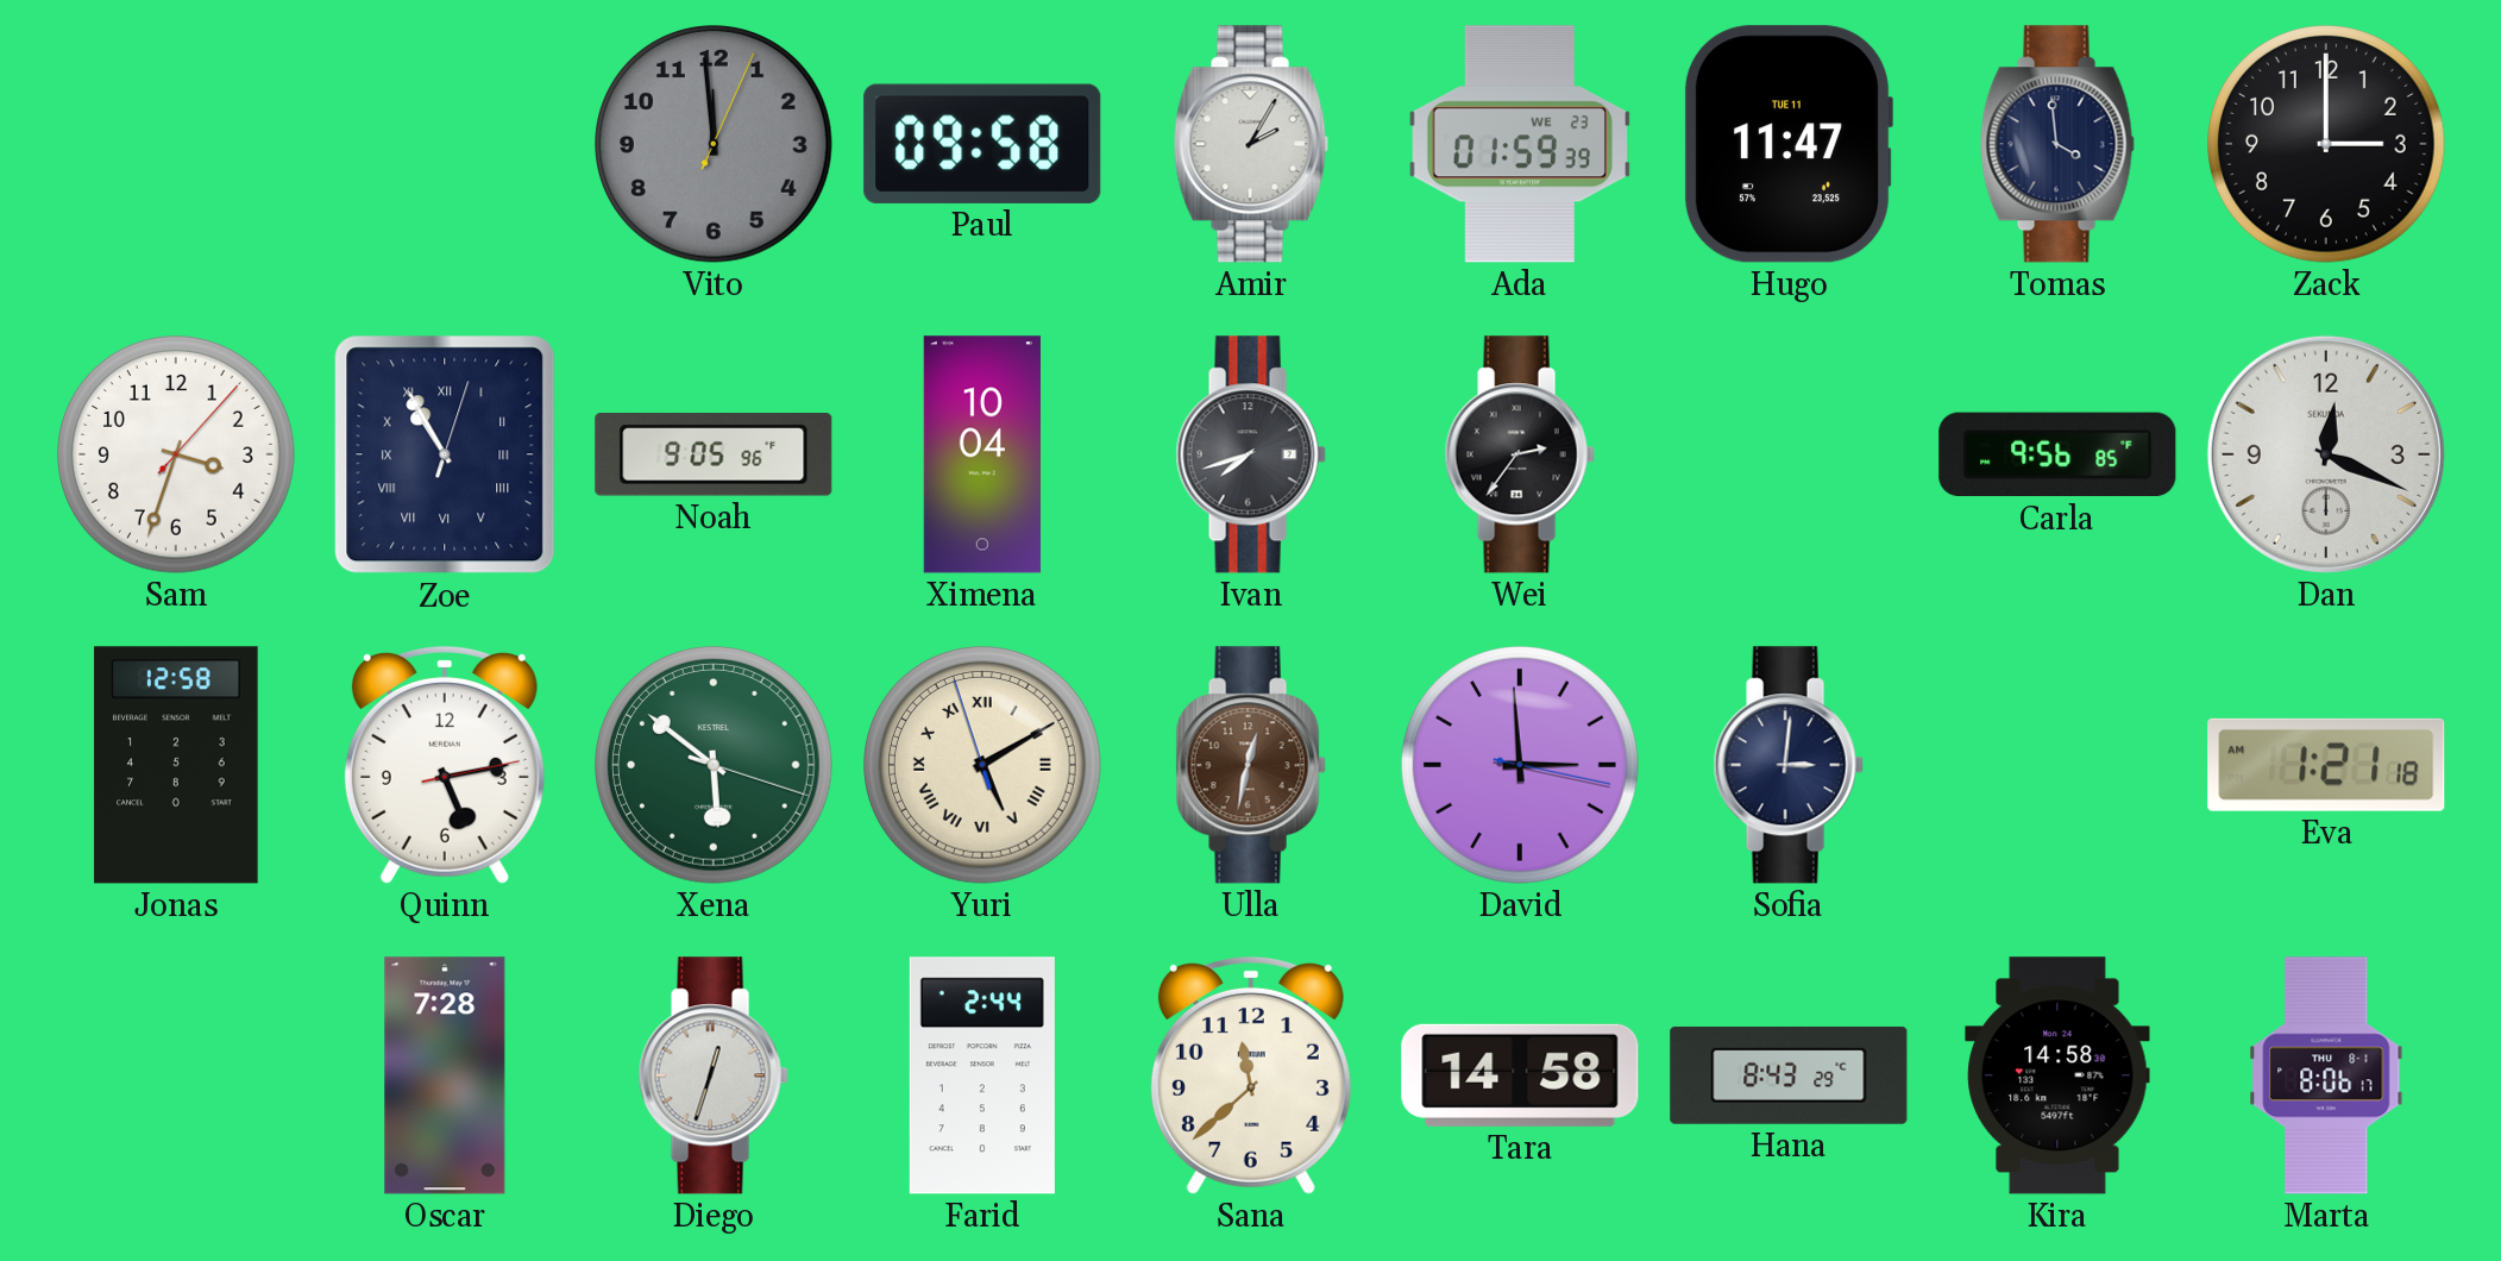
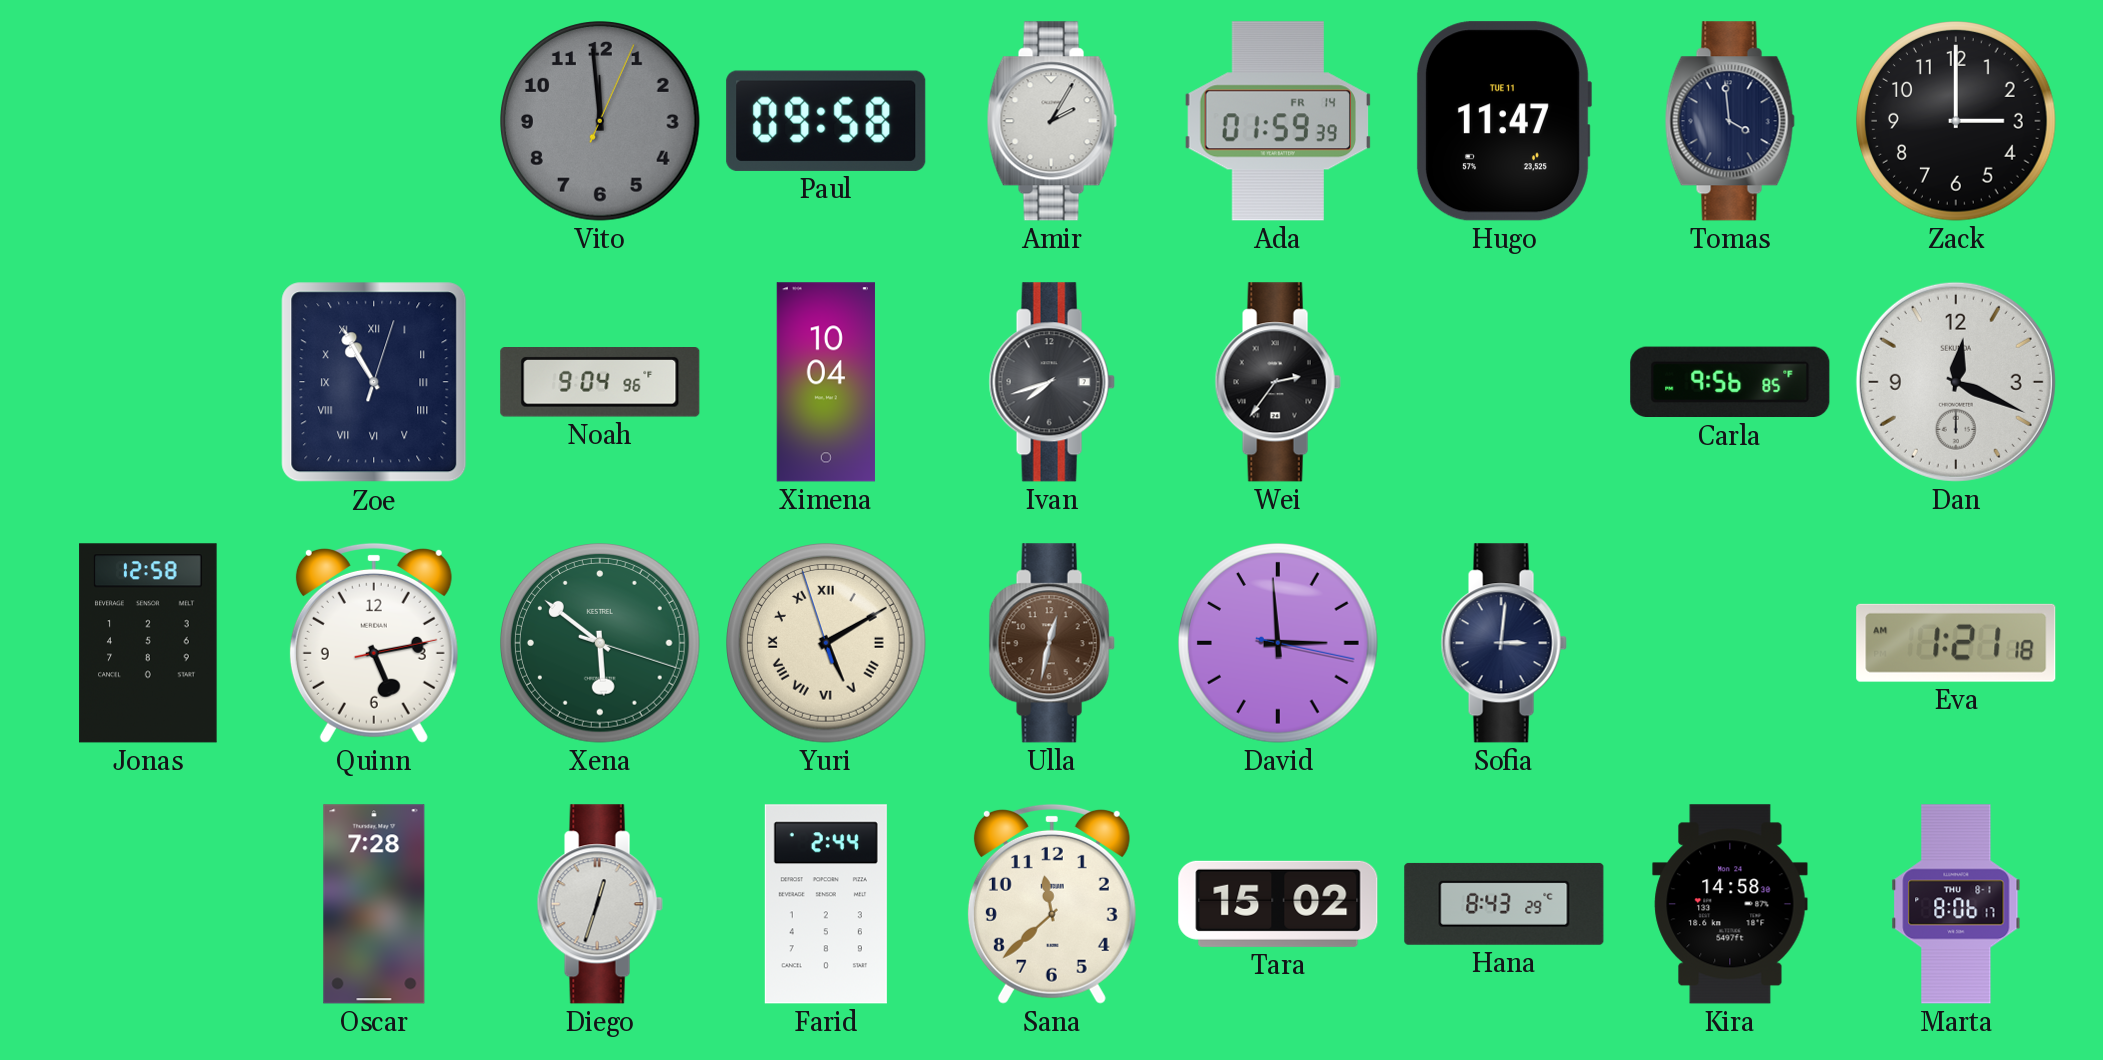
Ada date: WE 23 -> FR 14
Sam: 3:33 -> none
Noah: 9:05 -> 9:04
Tara: 14:58 -> 15:02
